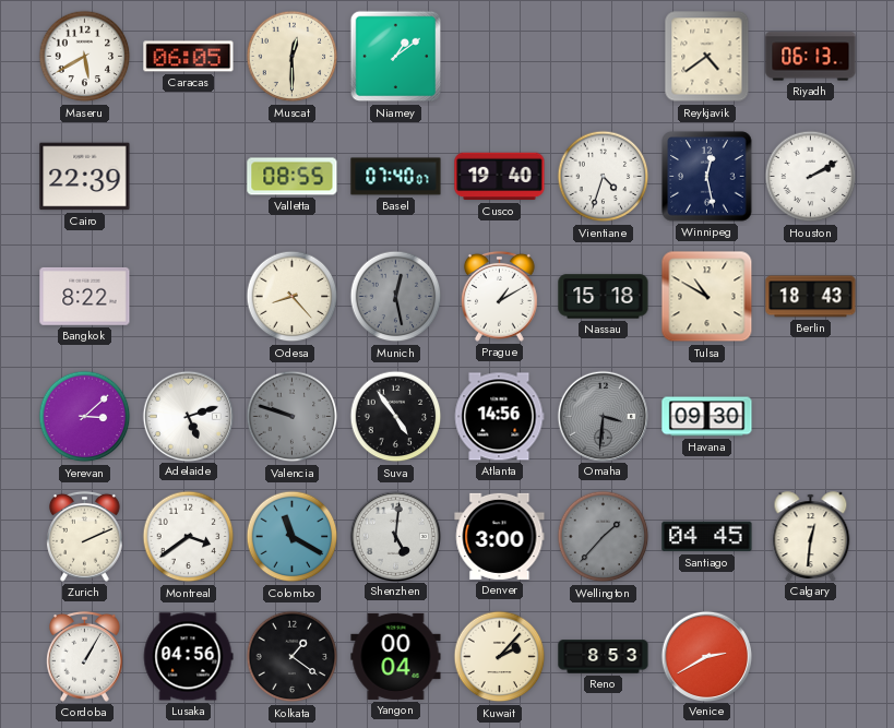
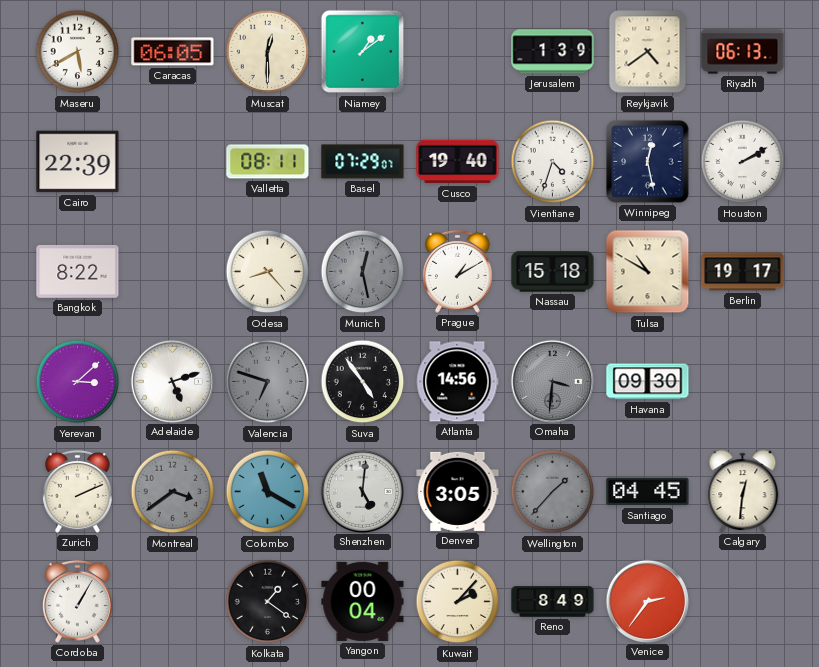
Jerusalem: none -> 1:39
Valletta: 08:55 -> 08:11
Basel: 07:40 -> 07:29
Berlin: 18:43 -> 19:17
Valencia: 9:48 -> 6:48
Montreal dial: white -> grey
Denver: 3:00 -> 3:05
Lusaka: 04:56 -> none
Reno: 8:53 -> 8:49
Venice: 2:40 -> 2:36
